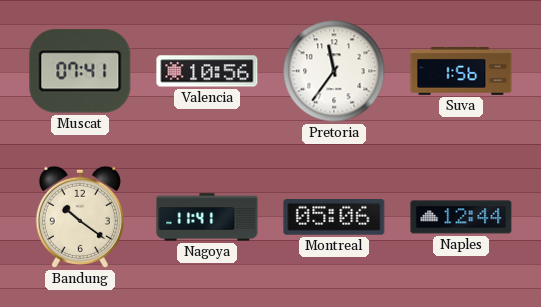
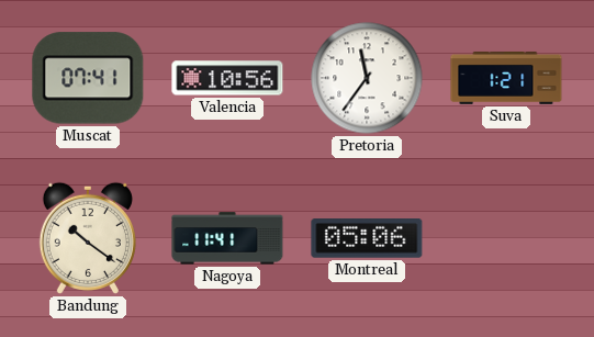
Suva: 1:56 -> 1:21
Naples: 12:44 -> none
